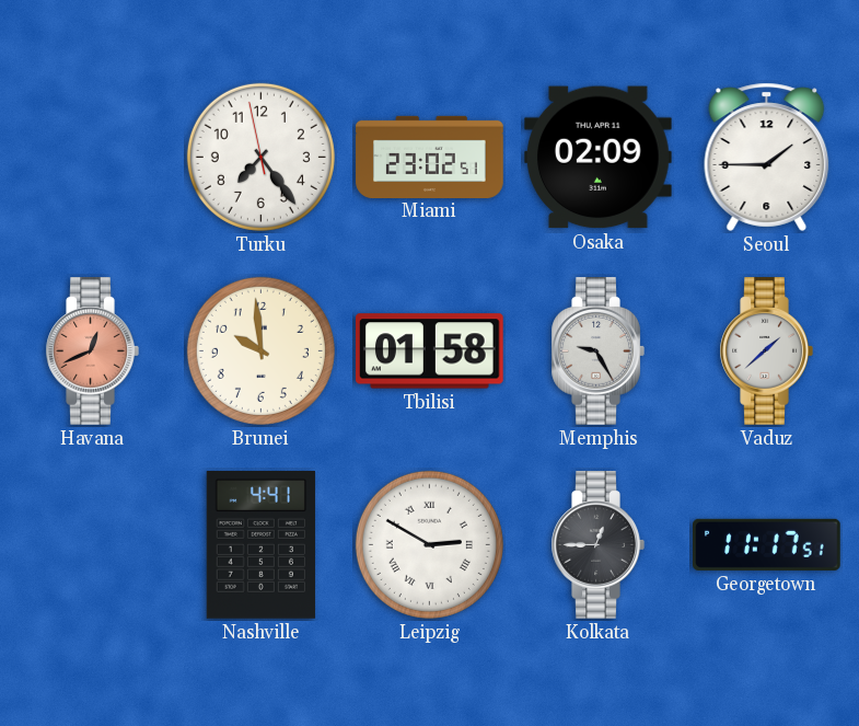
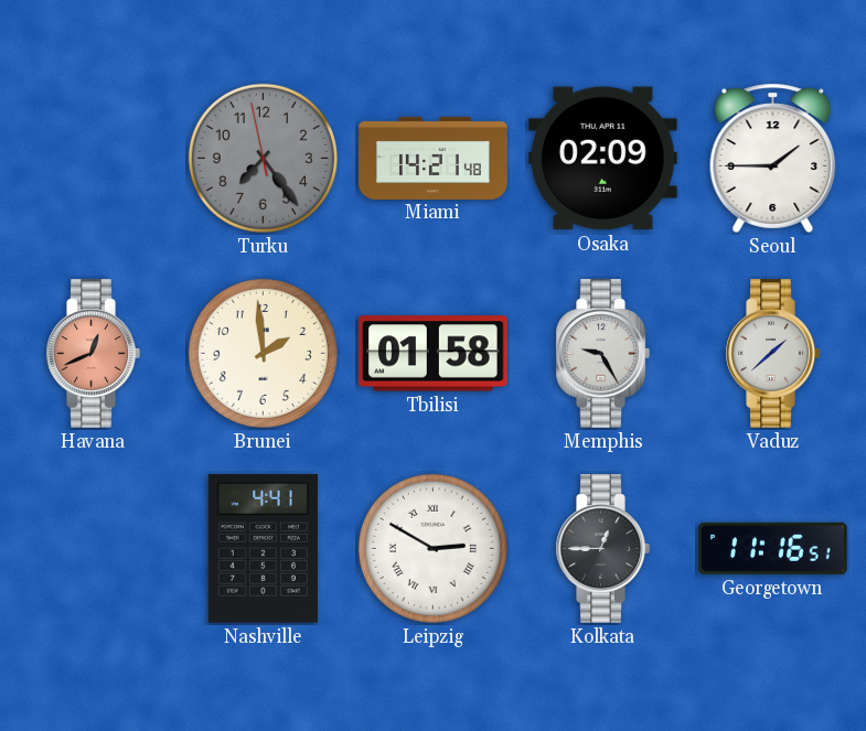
Turku dial: white -> grey
Miami: 23:02 -> 14:21
Brunei: 9:59 -> 1:59
Georgetown: 11:17 -> 11:16
